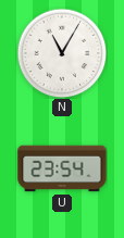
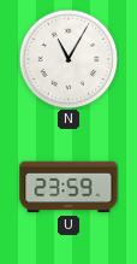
U: 23:54 -> 23:59
